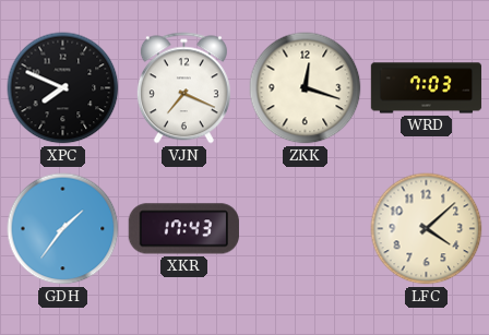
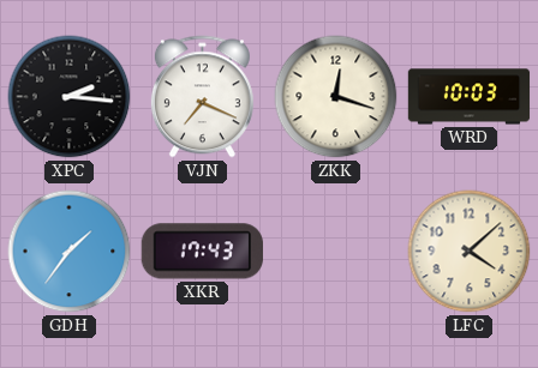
XPC: 7:49 -> 2:16
WRD: 7:03 -> 10:03
